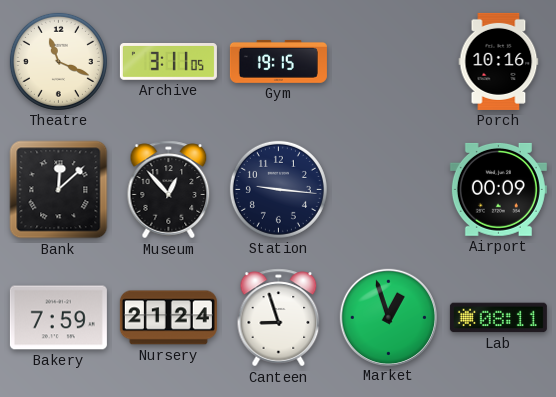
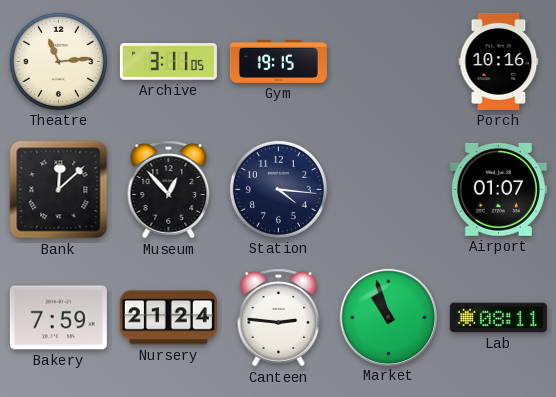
Theatre: 11:19 -> 11:14
Station: 9:16 -> 4:16
Airport: 00:09 -> 01:07
Canteen: 8:57 -> 2:46
Market: 12:57 -> 10:57
